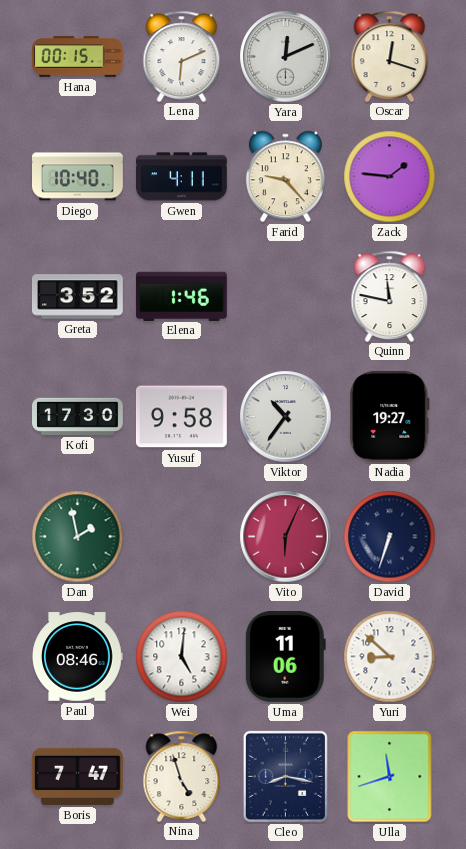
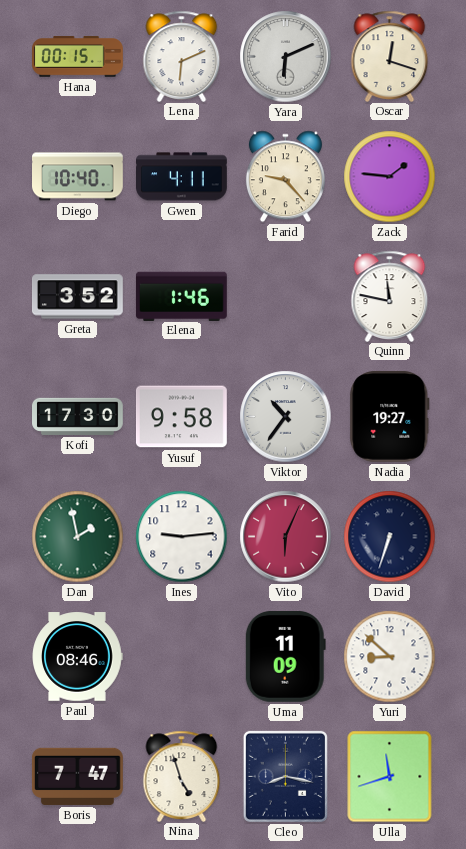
Yara: 12:11 -> 6:11
Ines: none -> 9:14
Wei: 5:01 -> none
Uma: 11:06 -> 11:09
